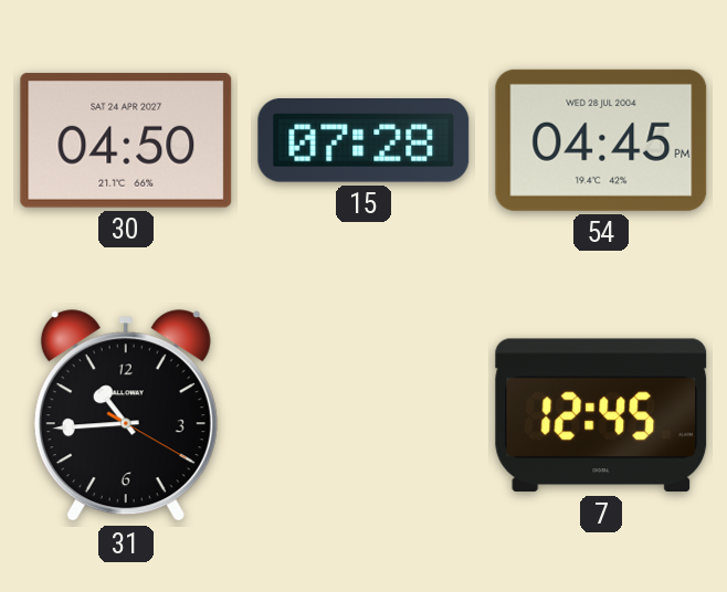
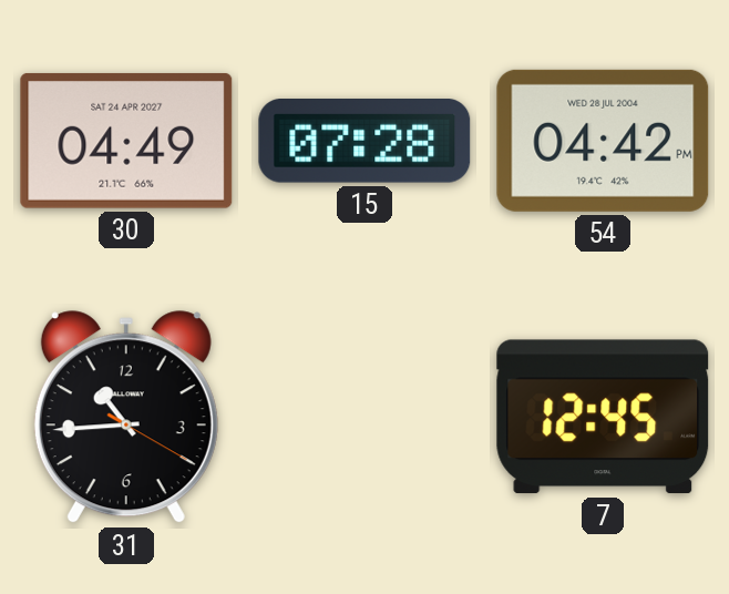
30: 04:50 -> 04:49
54: 04:45 -> 04:42
